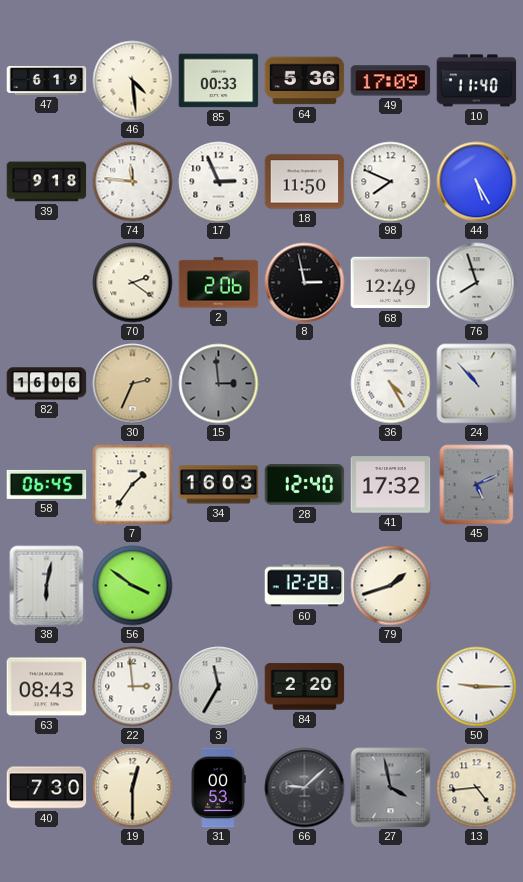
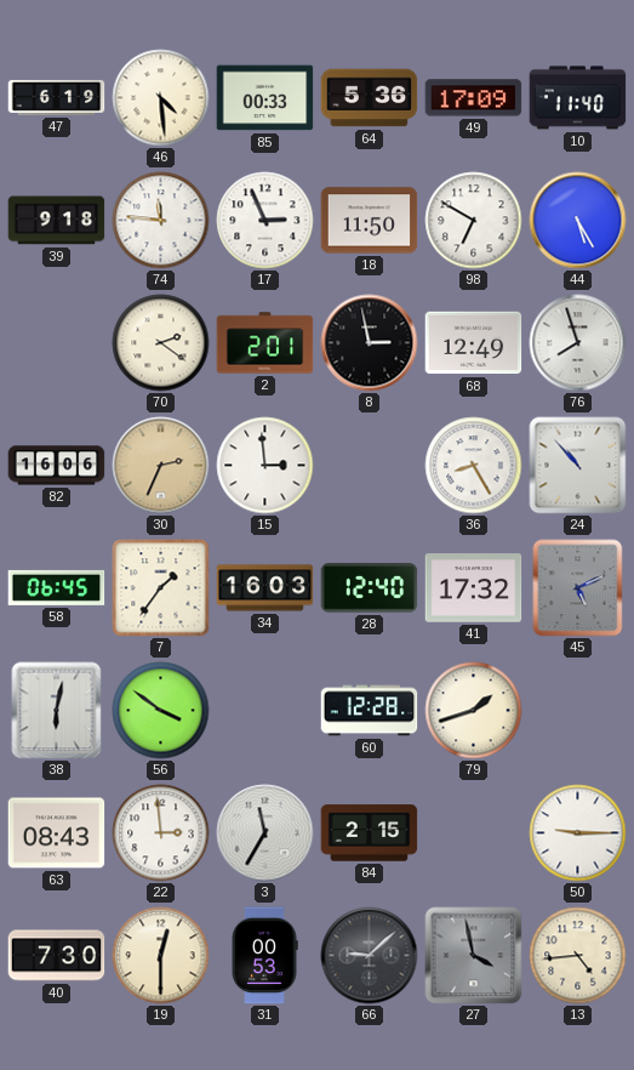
98: 7:49 -> 6:50
2: 2:06 -> 2:01
15 dial: grey -> white
36: 4:25 -> 8:25
84: 2:20 -> 2:15
